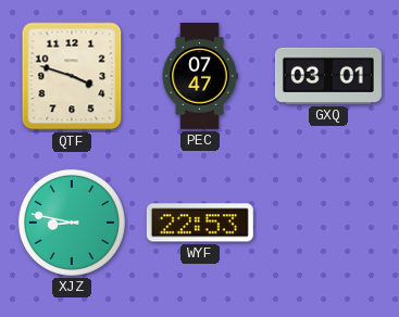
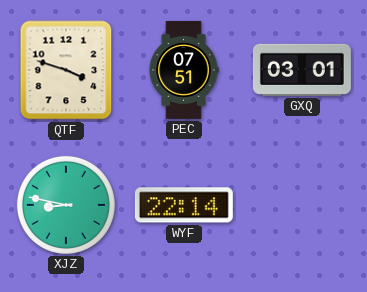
PEC: 07:47 -> 07:51
WYF: 22:53 -> 22:14
